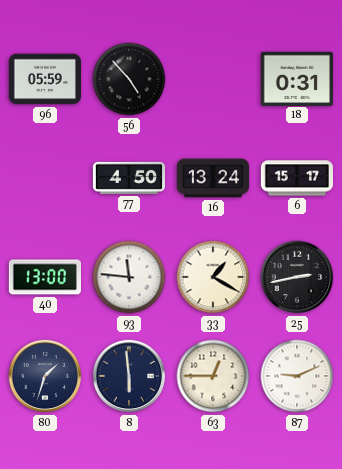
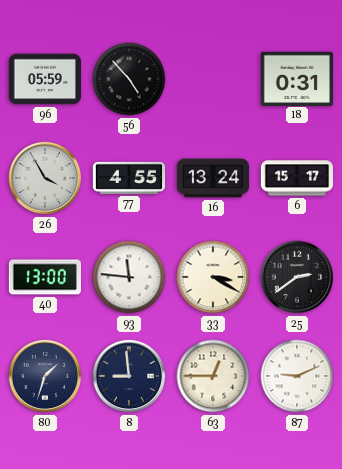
26: none -> 3:55
77: 4:50 -> 4:55
33: 1:20 -> 3:20
25: 2:43 -> 2:39
8: 5:59 -> 8:59
